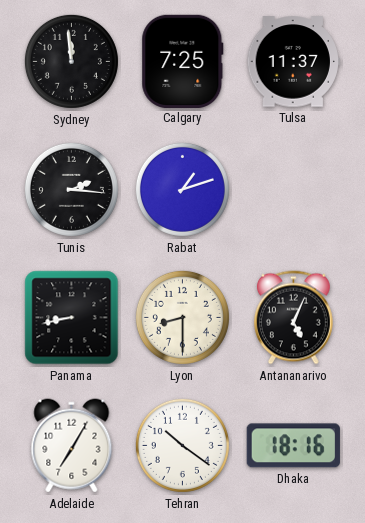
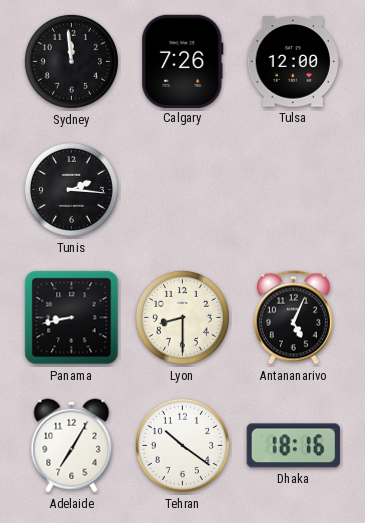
Calgary: 7:25 -> 7:26
Tulsa: 11:37 -> 12:00
Rabat: 1:12 -> none
